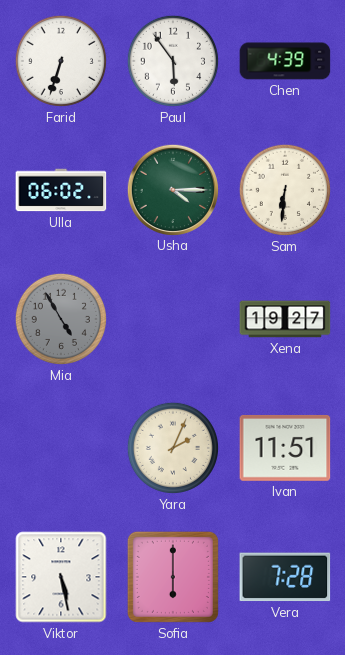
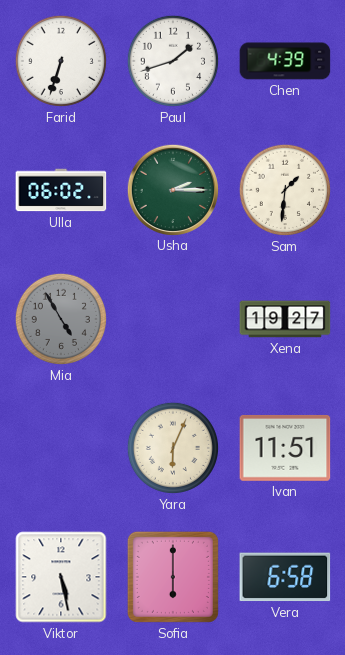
Paul: 5:54 -> 1:42
Usha: 4:15 -> 2:15
Sam: 6:31 -> 1:31
Yara: 2:04 -> 6:04
Vera: 7:28 -> 6:58
